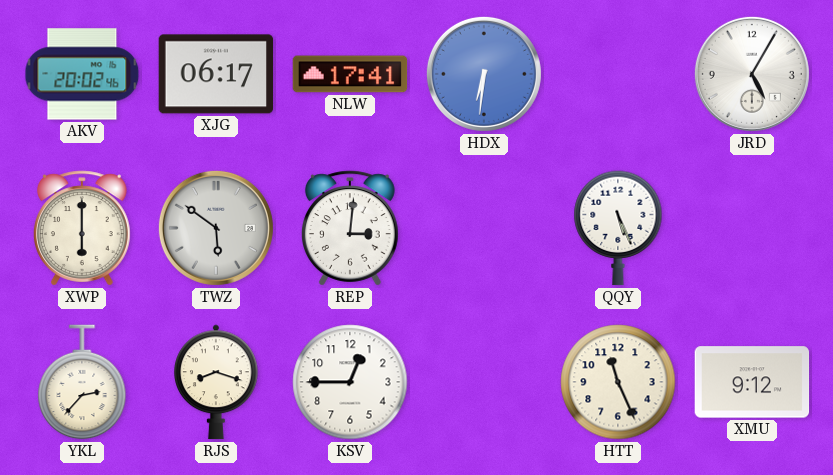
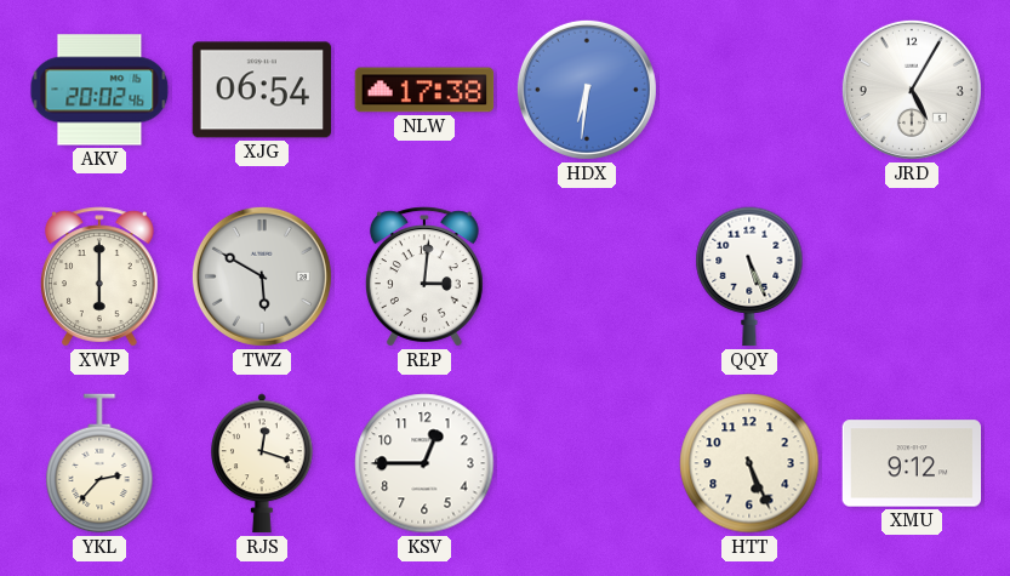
XJG: 06:17 -> 06:54
NLW: 17:41 -> 17:38
TWZ: 5:51 -> 5:50
RJS: 8:18 -> 12:18
HTT: 11:26 -> 5:26
